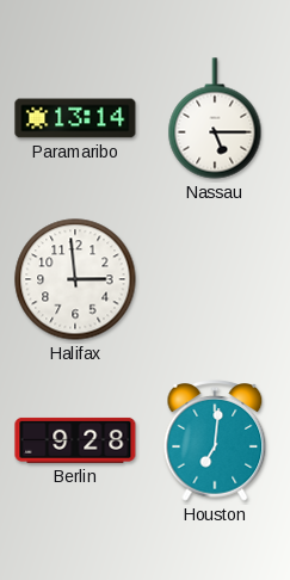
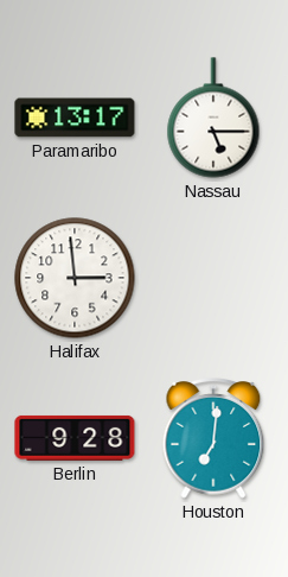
Paramaribo: 13:14 -> 13:17
